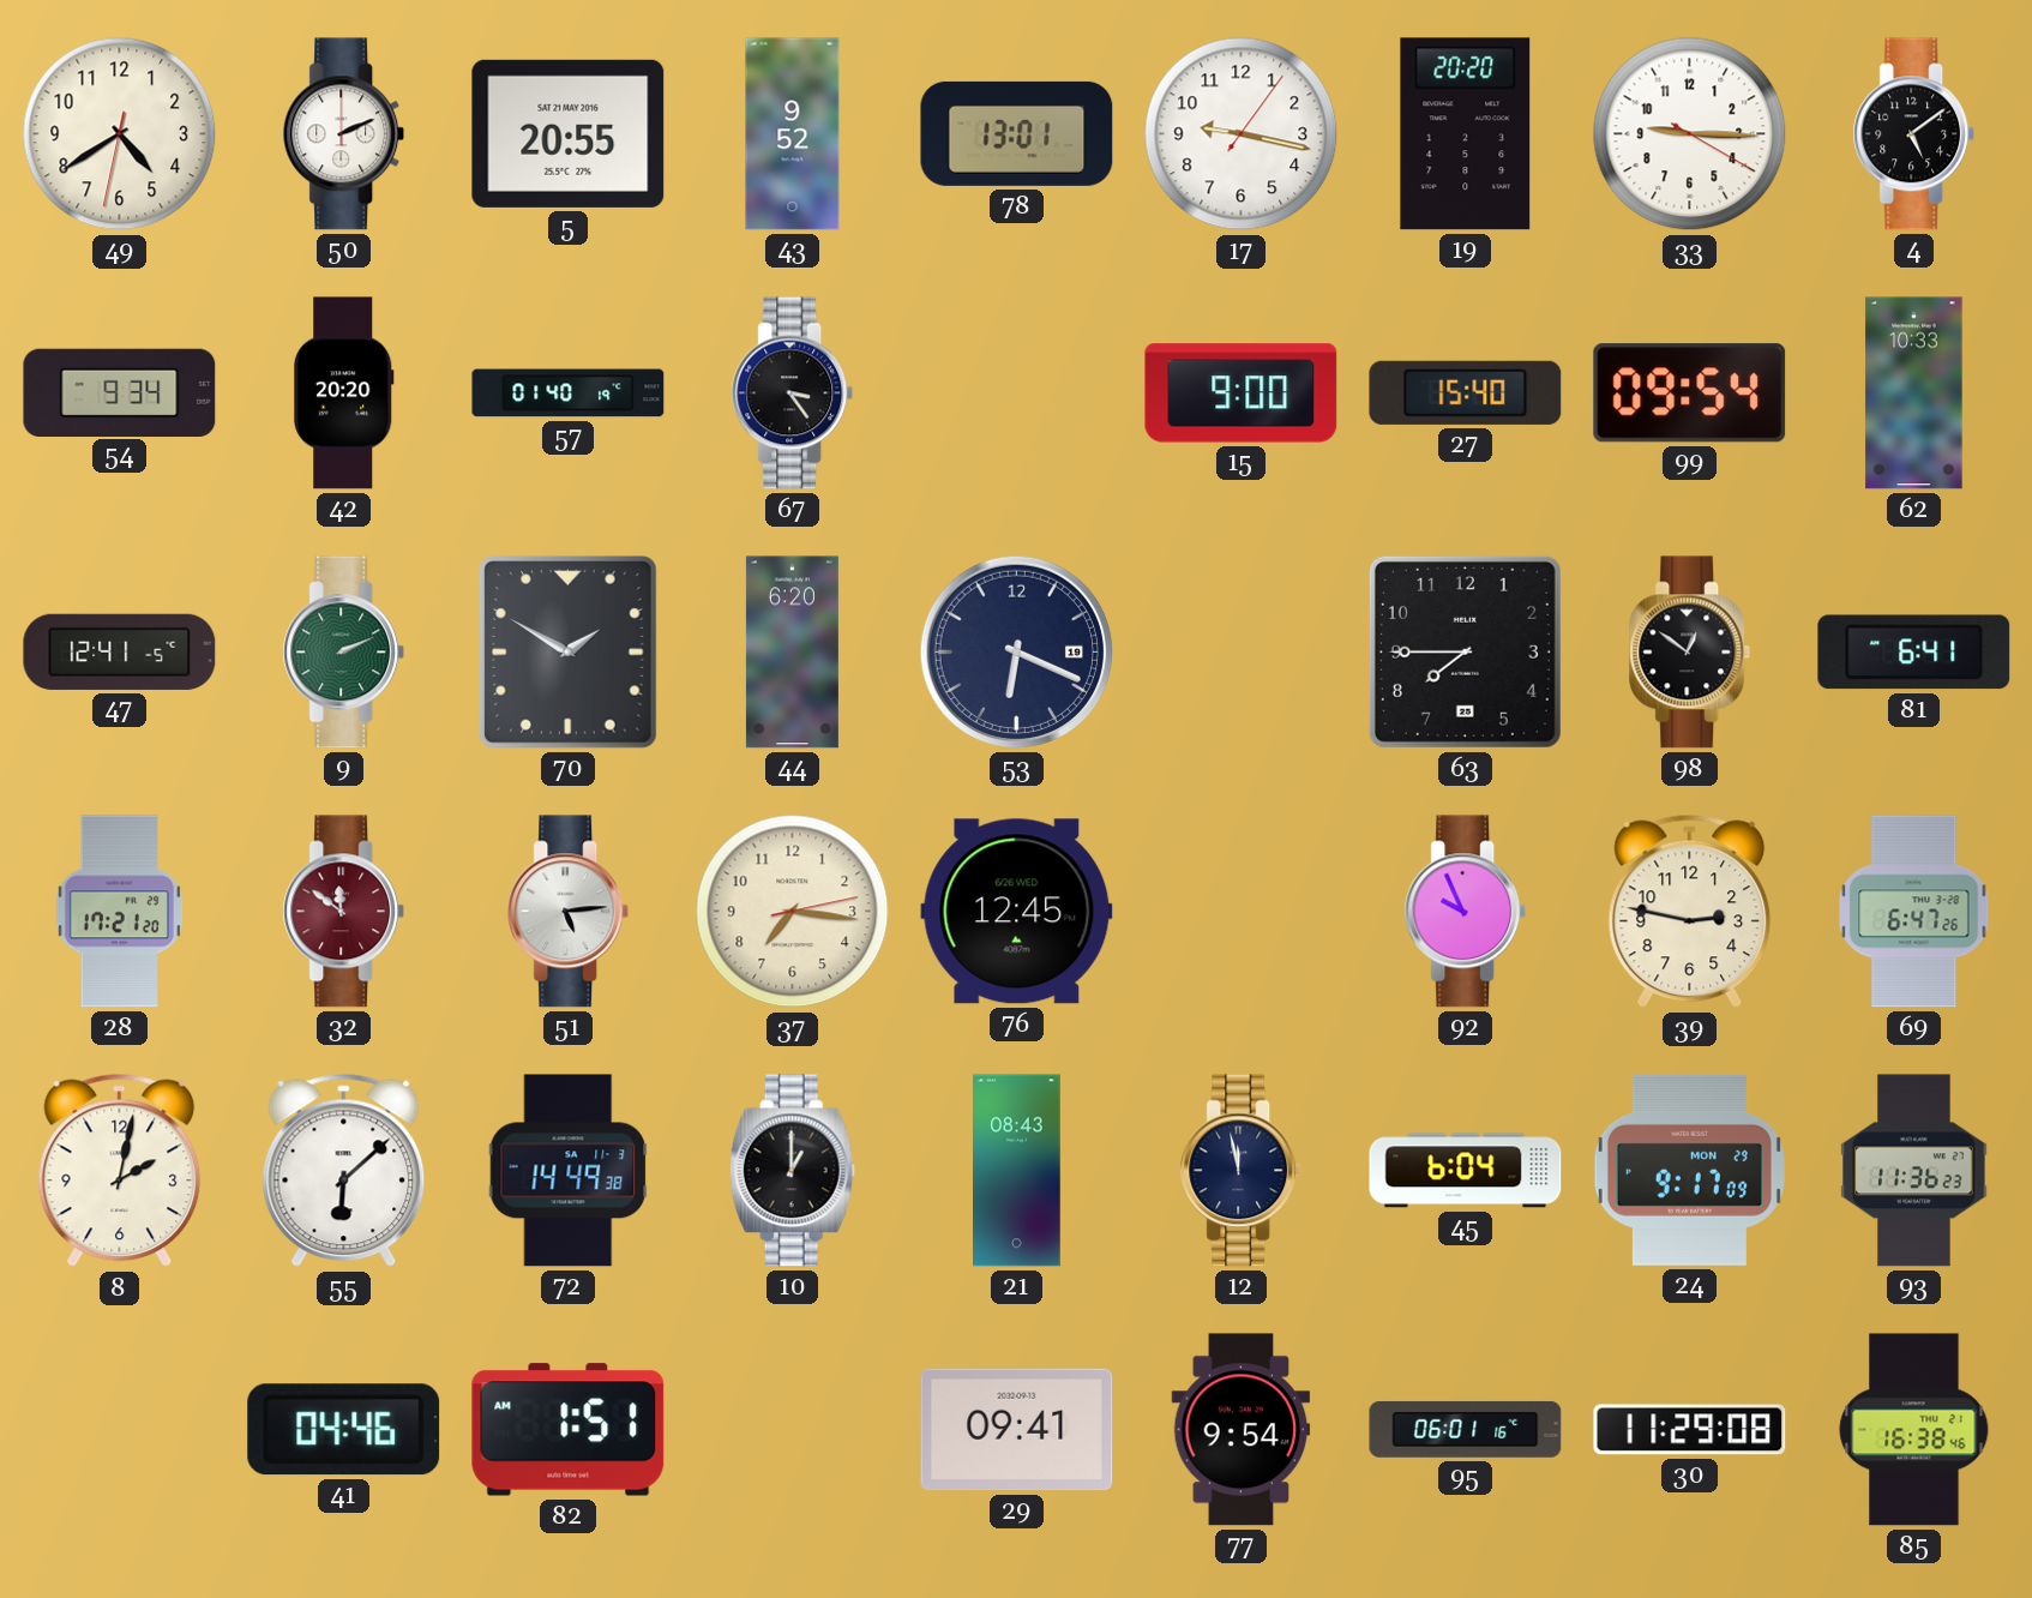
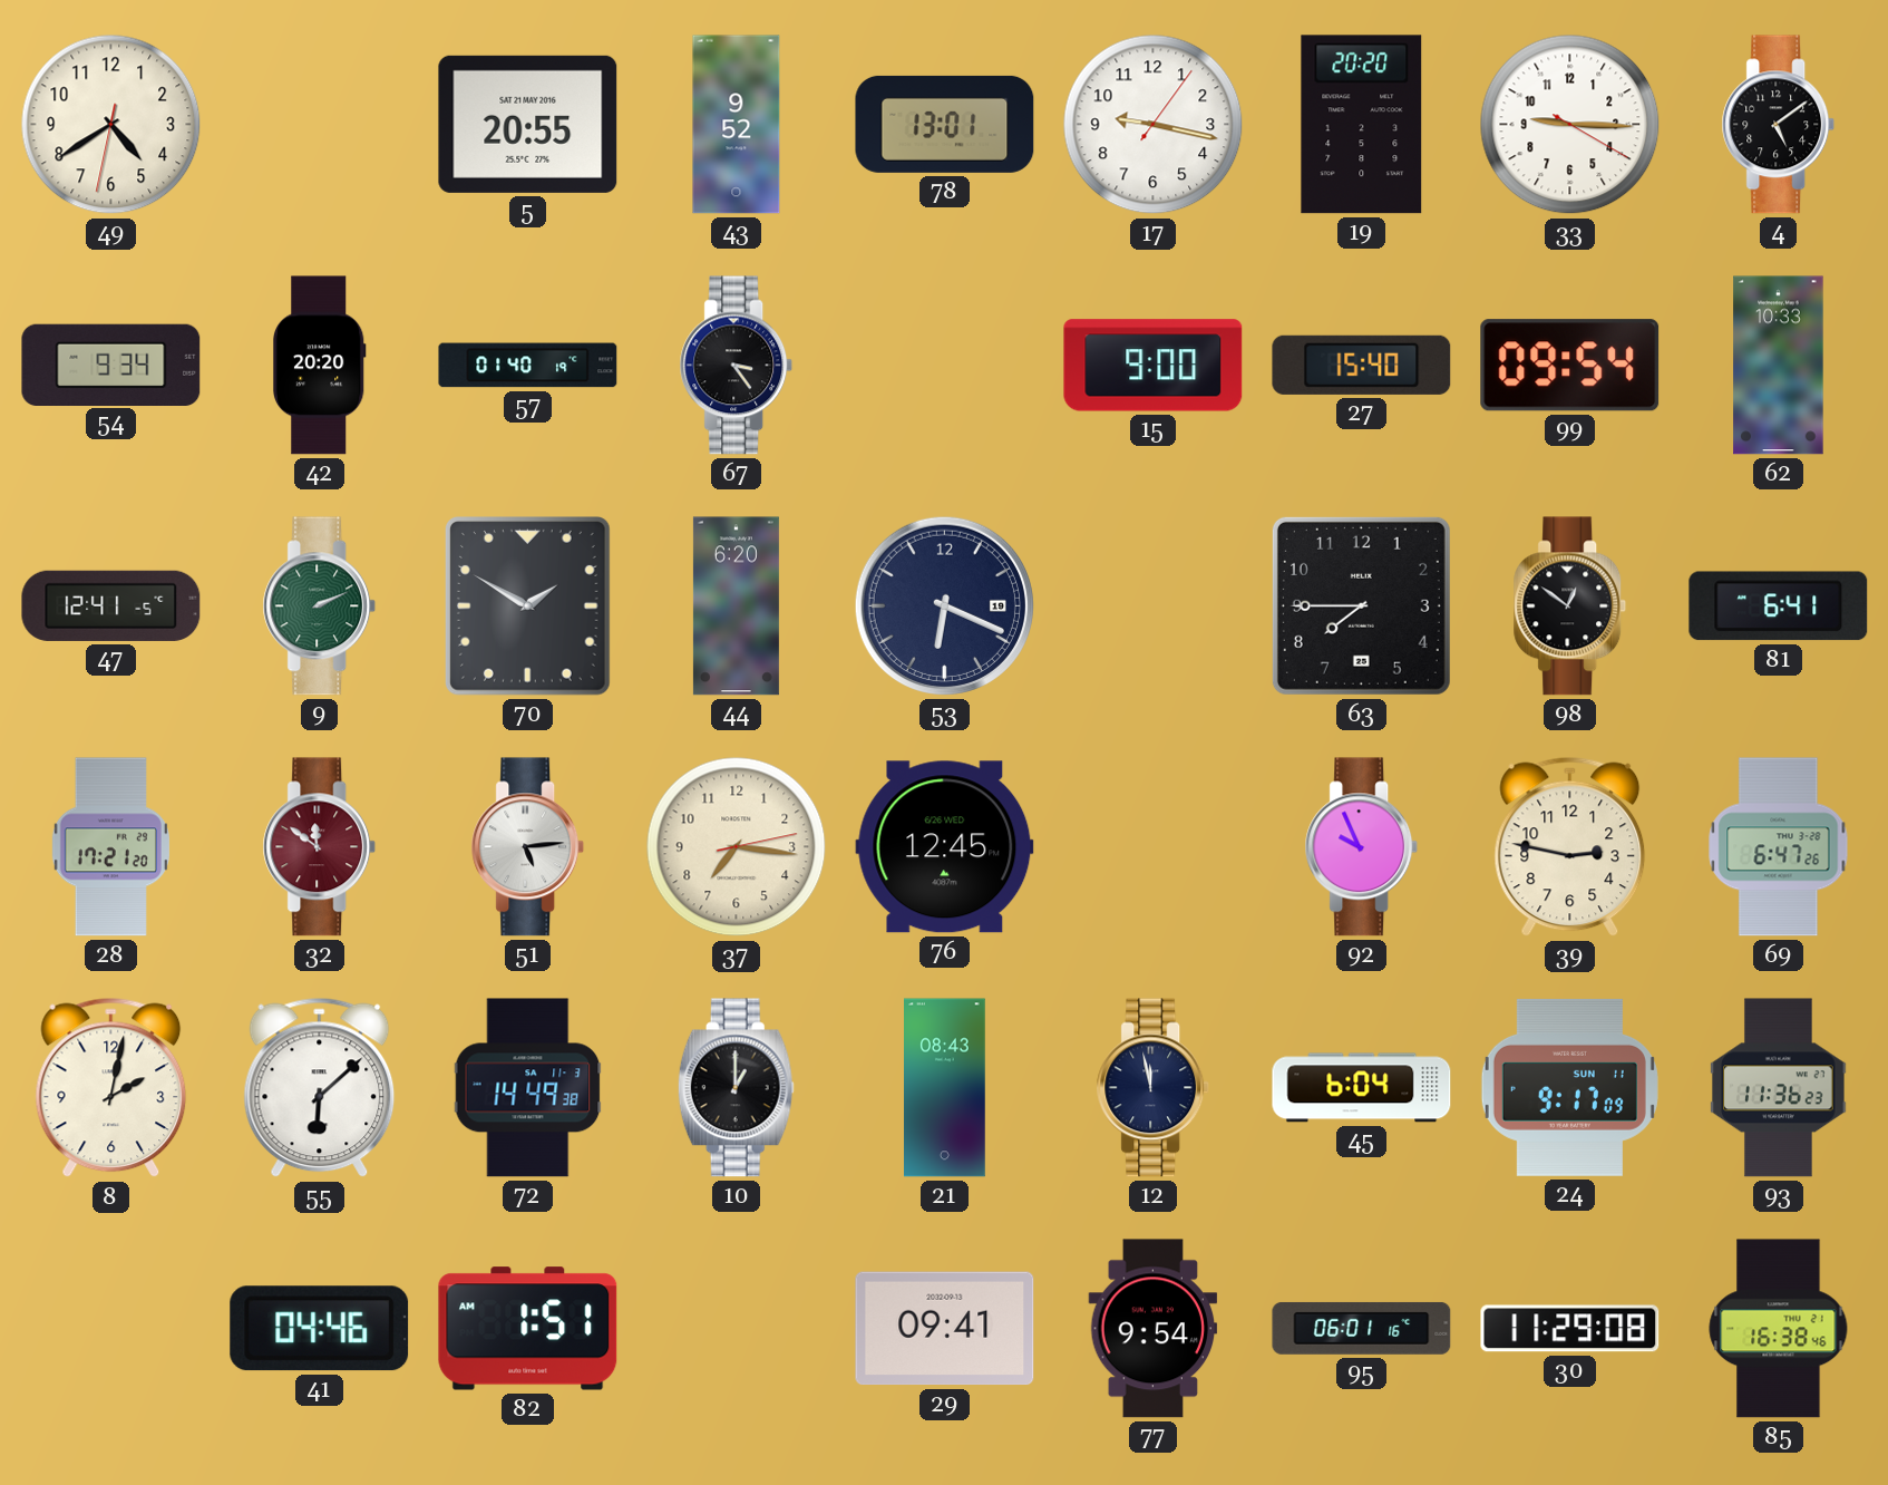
50: 2:11 -> none
24 date: MON 29 -> SUN 11
